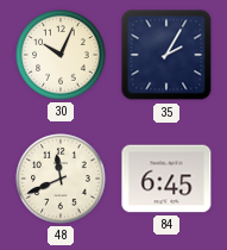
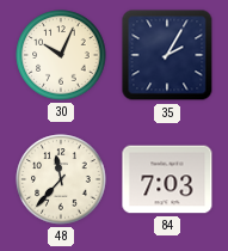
48: 11:41 -> 11:37
84: 6:45 -> 7:03
